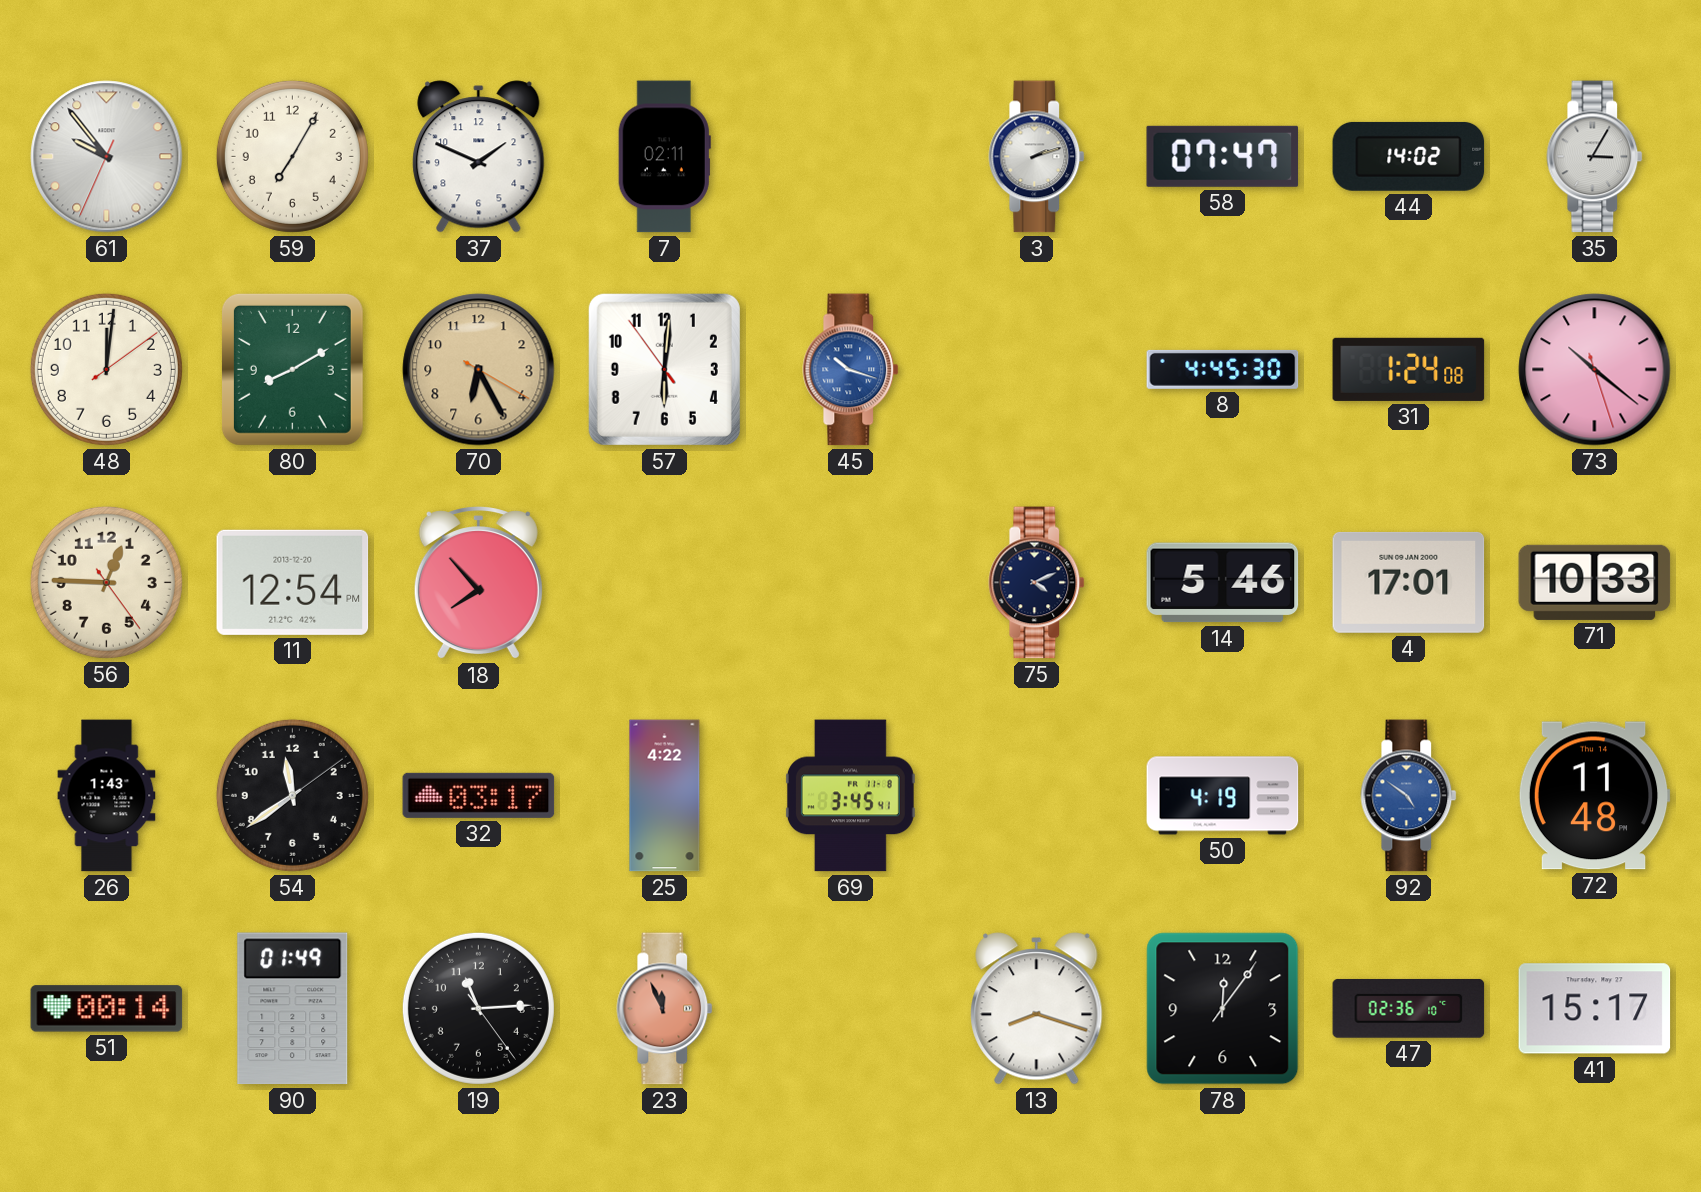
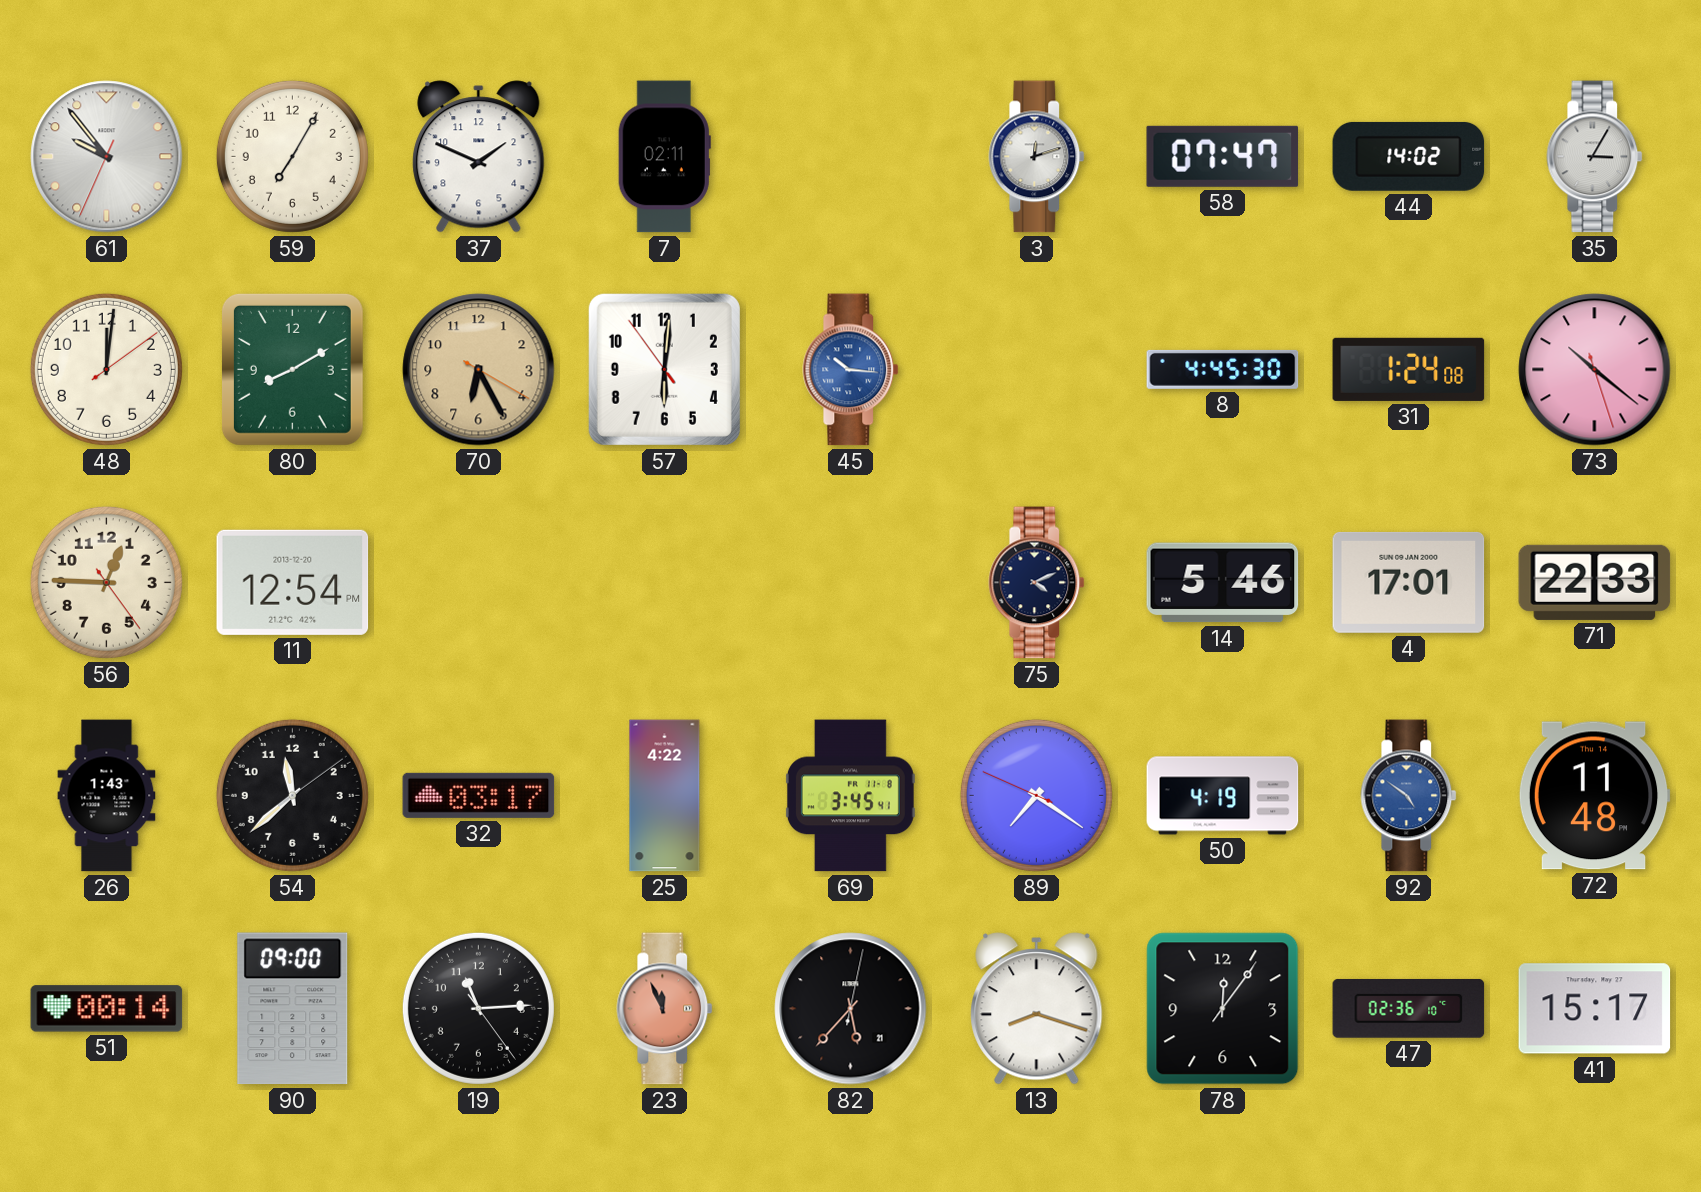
3: 2:12 -> 12:12
45: 10:18 -> 10:16
18: 7:53 -> none
71: 10:33 -> 22:33
54: 11:39 -> 11:38
89: none -> 7:20
90: 01:49 -> 09:00
82: none -> 5:37
